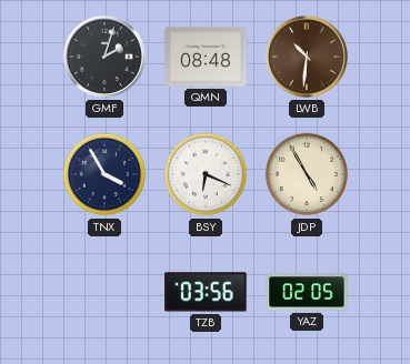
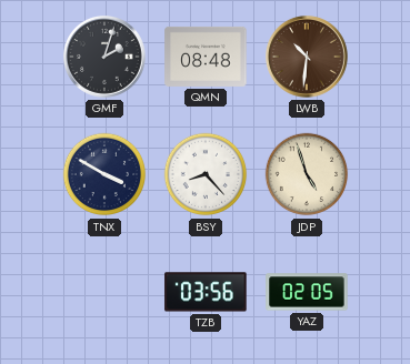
TNX: 3:55 -> 3:50
BSY: 6:19 -> 8:23
JDP: 4:55 -> 4:57
